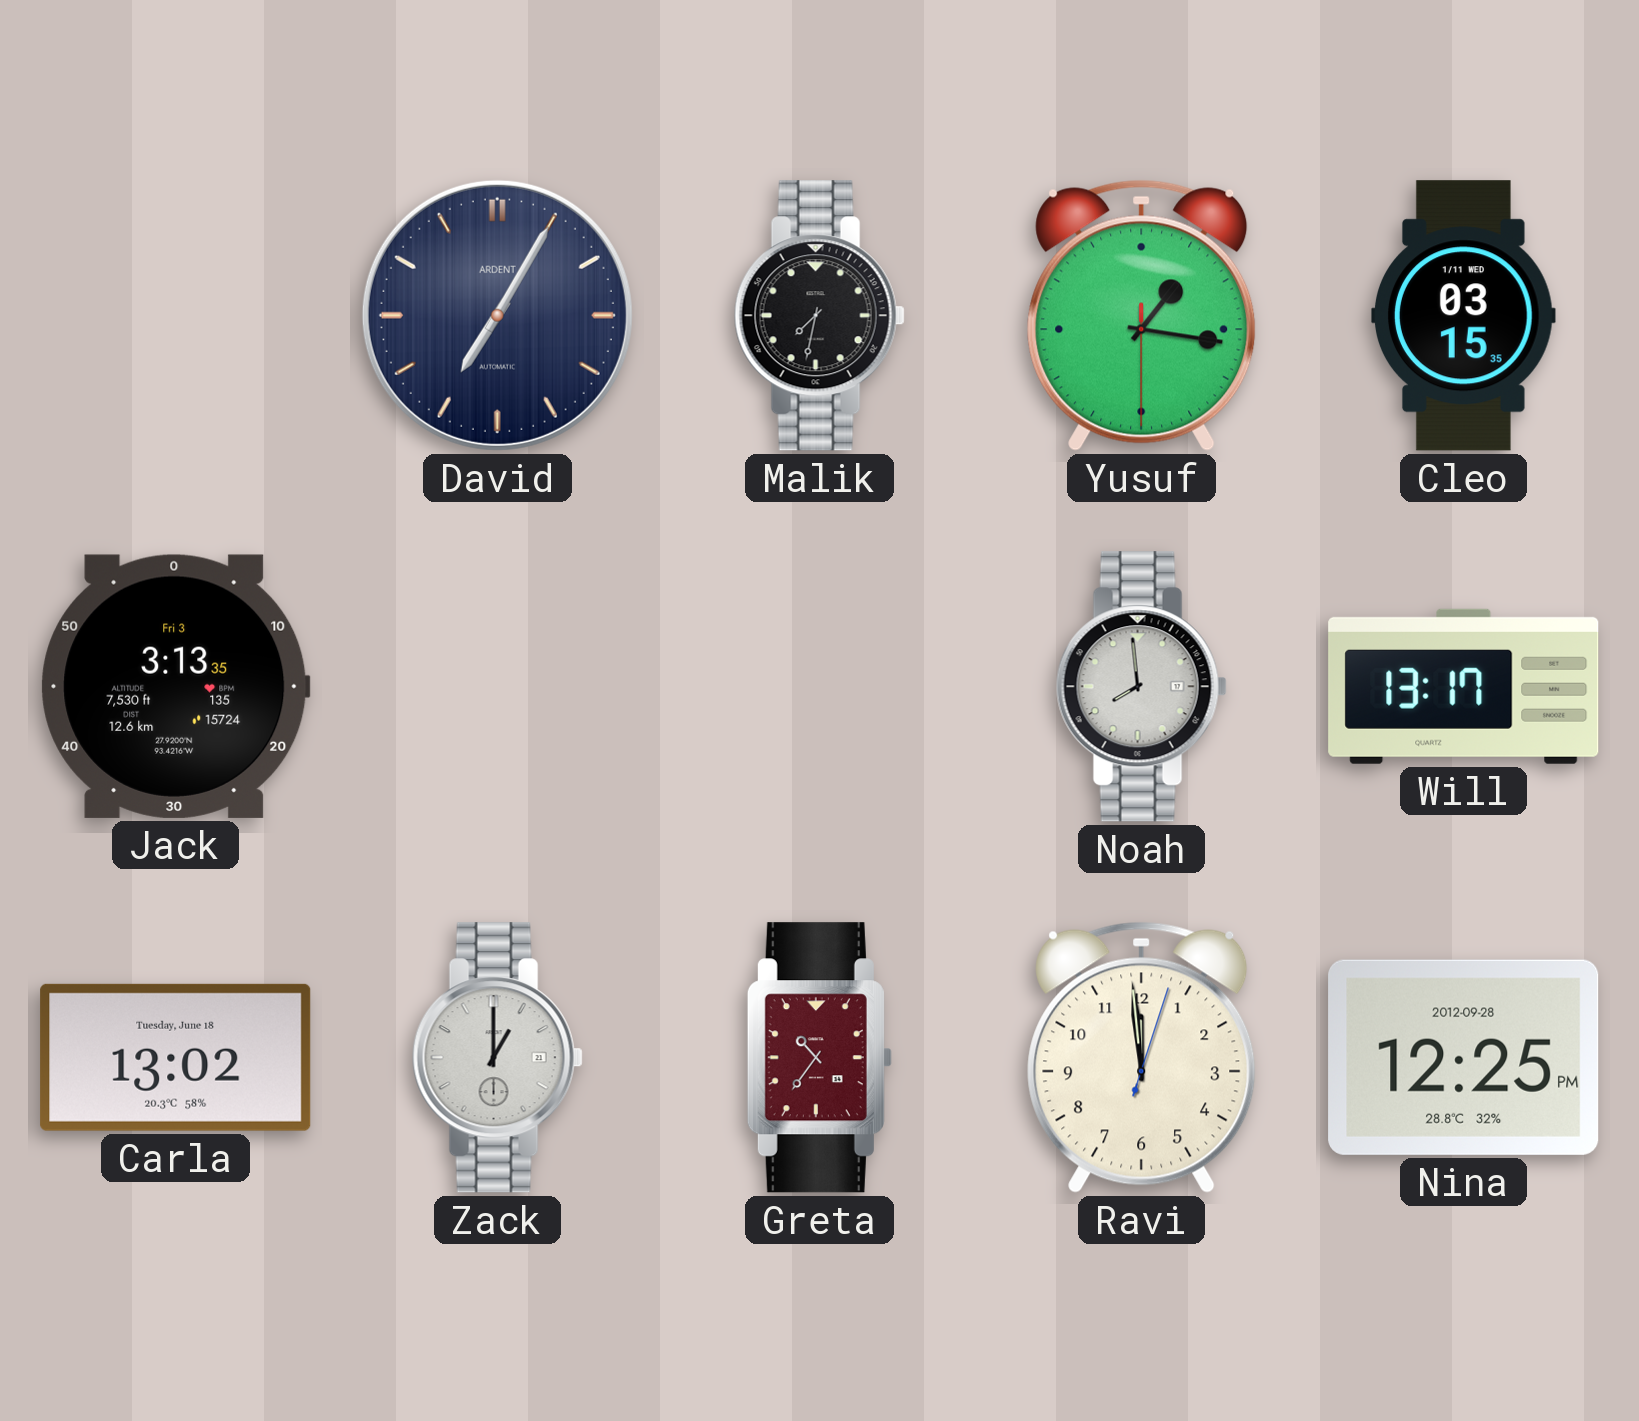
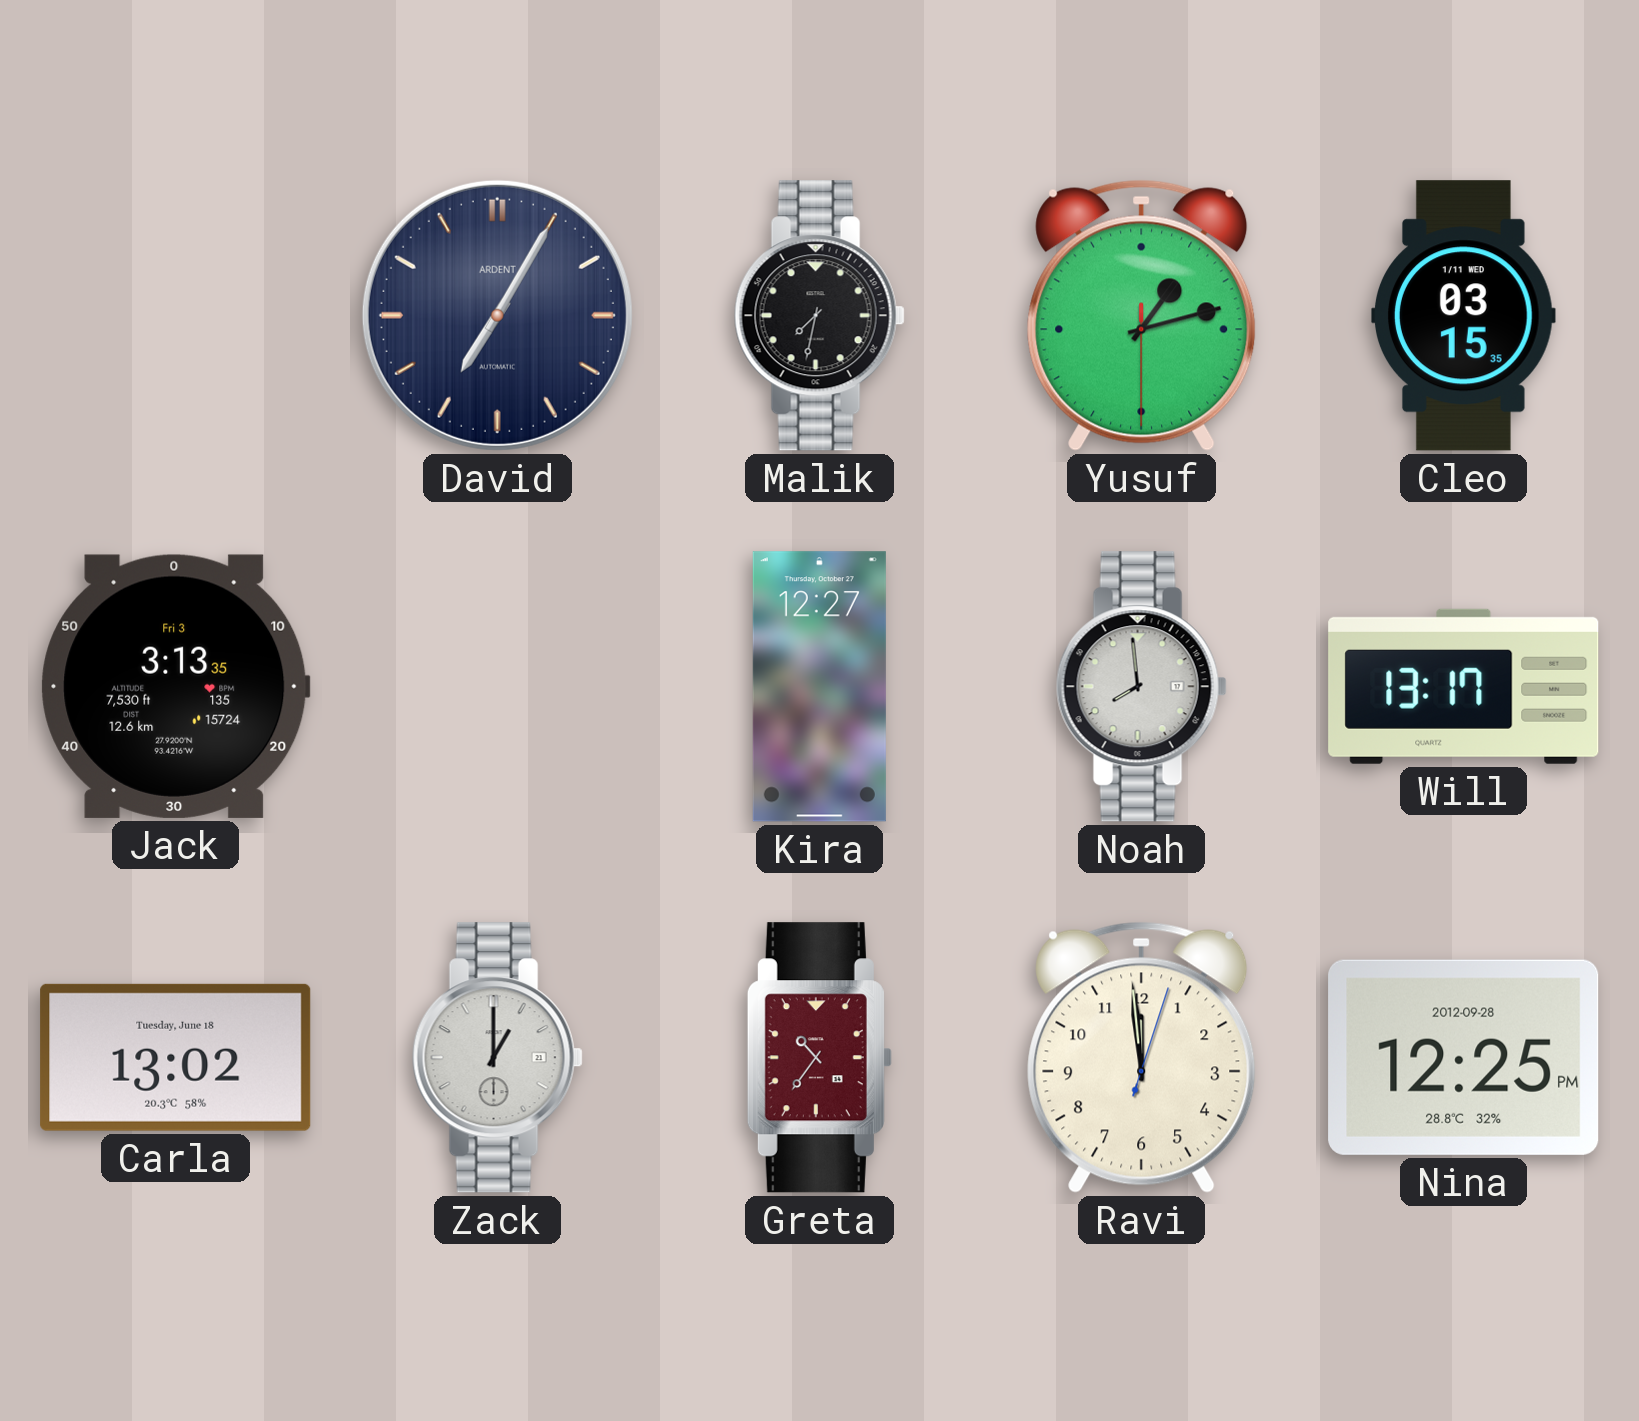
Yusuf: 1:16 -> 1:12
Kira: none -> 12:27
